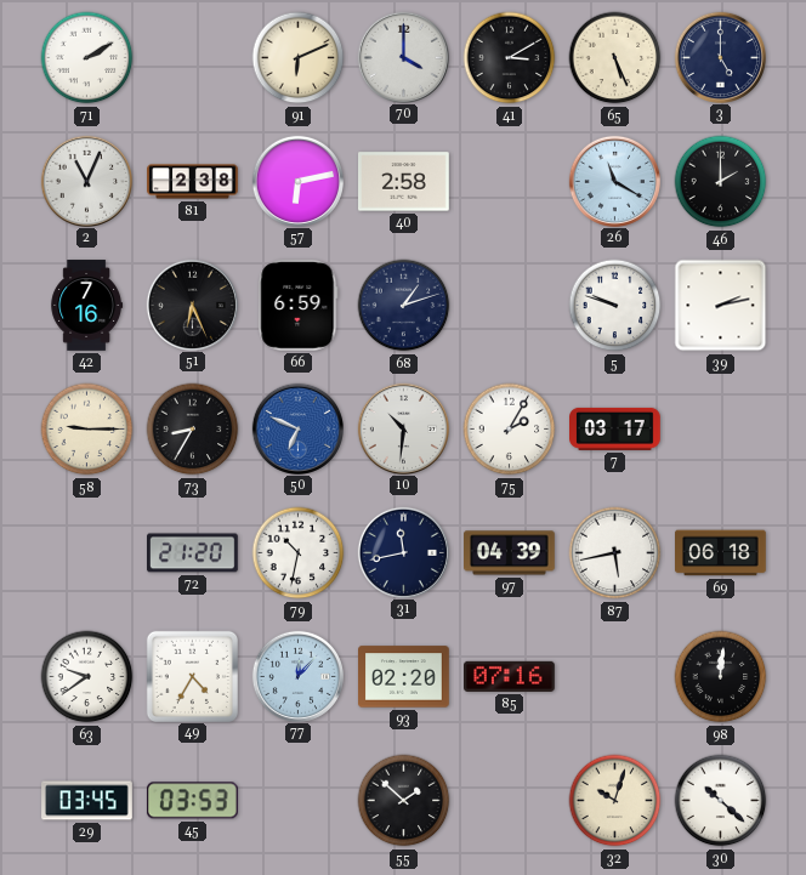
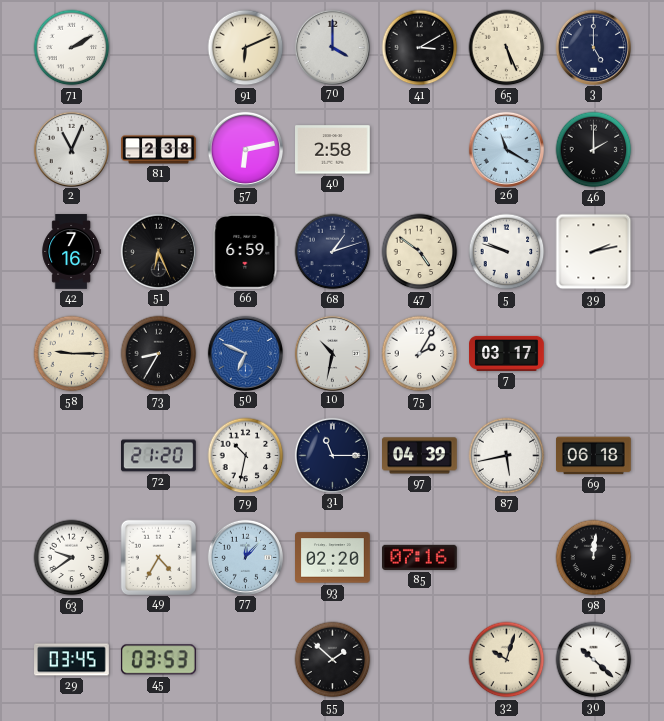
47: none -> 4:51
10: 10:31 -> 10:32
31: 11:43 -> 11:15
